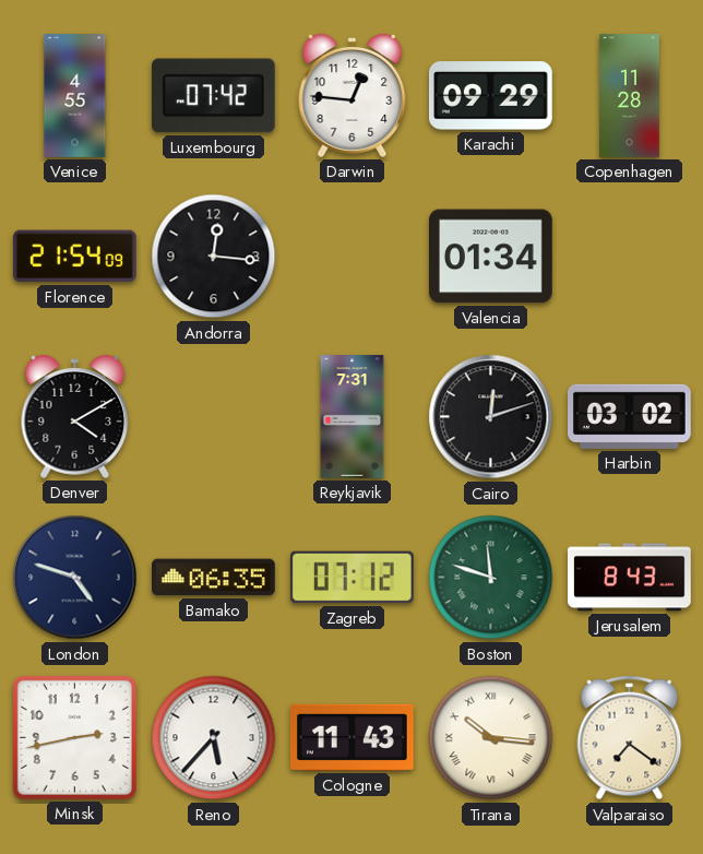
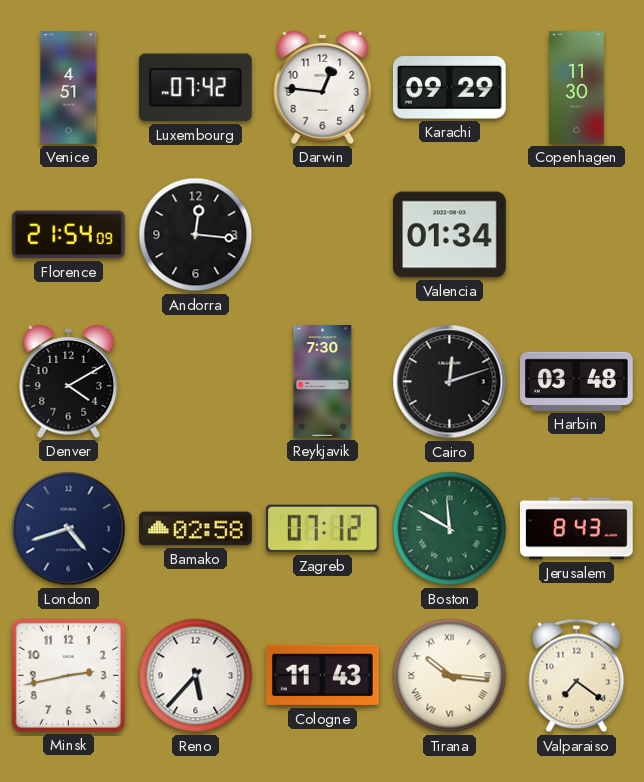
Venice: 4:55 -> 4:51
Copenhagen: 11:28 -> 11:30
Reykjavik: 7:31 -> 7:30
Harbin: 03:02 -> 03:48
London: 4:48 -> 4:42
Bamako: 06:35 -> 02:58
Boston: 11:48 -> 11:50
